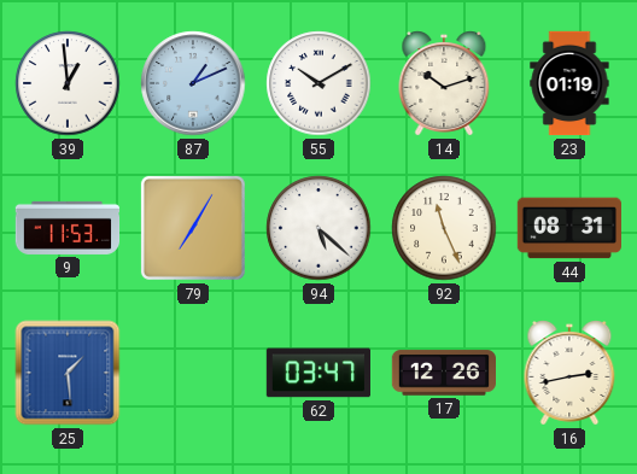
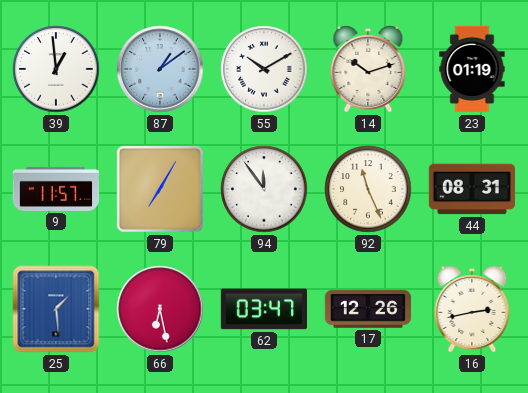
87: 1:11 -> 1:09
9: 11:53 -> 11:57
94: 5:22 -> 11:54
66: none -> 6:28
